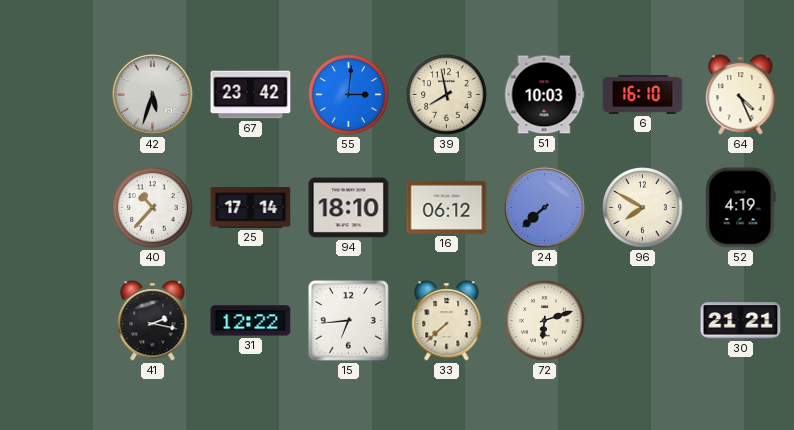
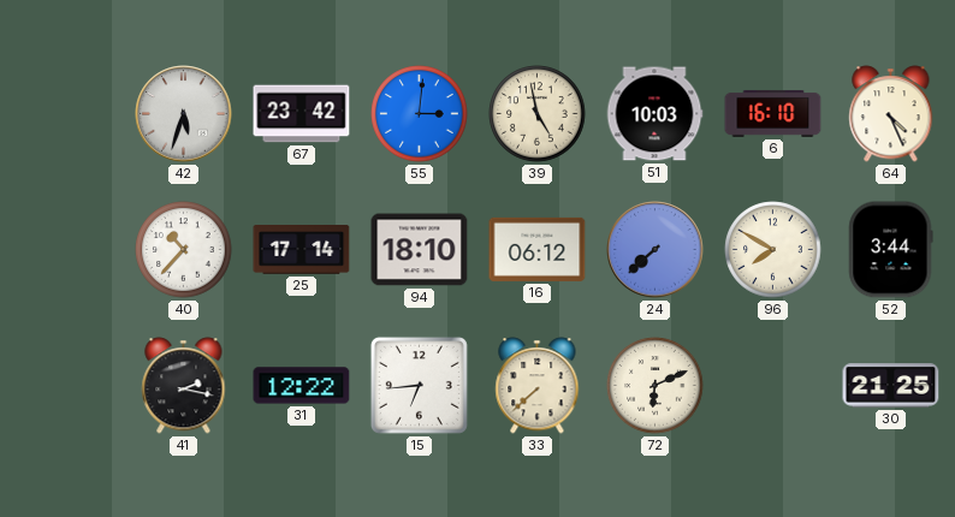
39: 7:58 -> 4:58
52: 4:19 -> 3:44
72: 6:12 -> 6:11
30: 21:21 -> 21:25
